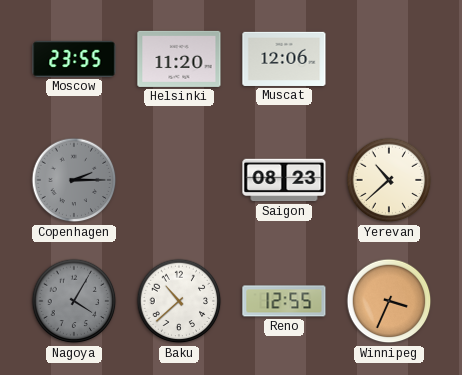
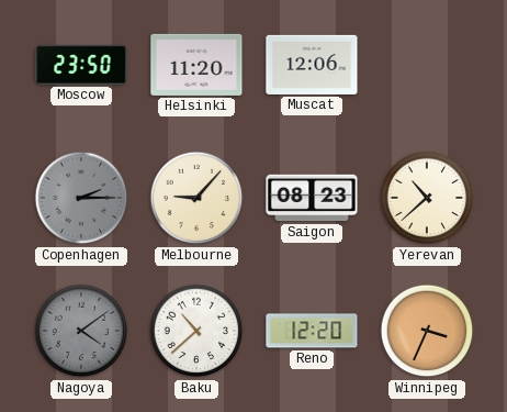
Moscow: 23:55 -> 23:50
Melbourne: none -> 9:07
Nagoya: 4:05 -> 4:09
Reno: 12:55 -> 12:20
